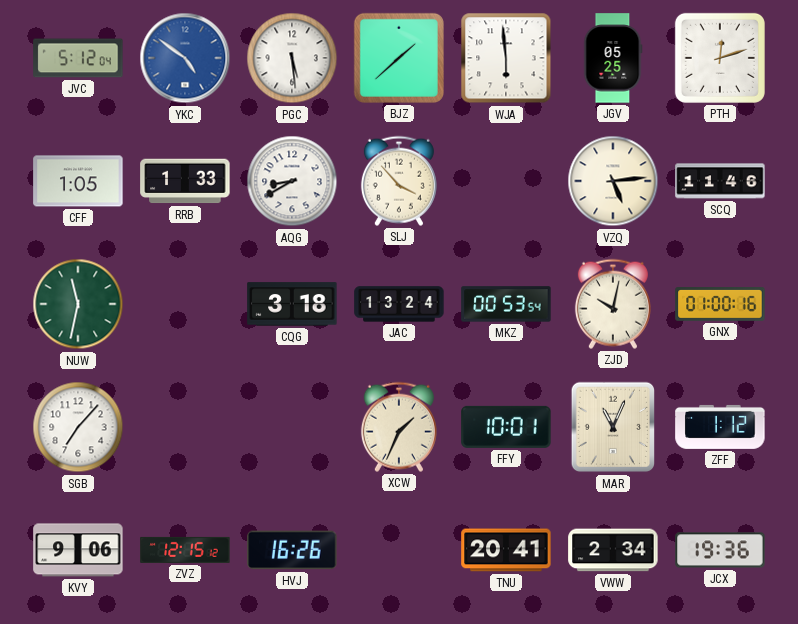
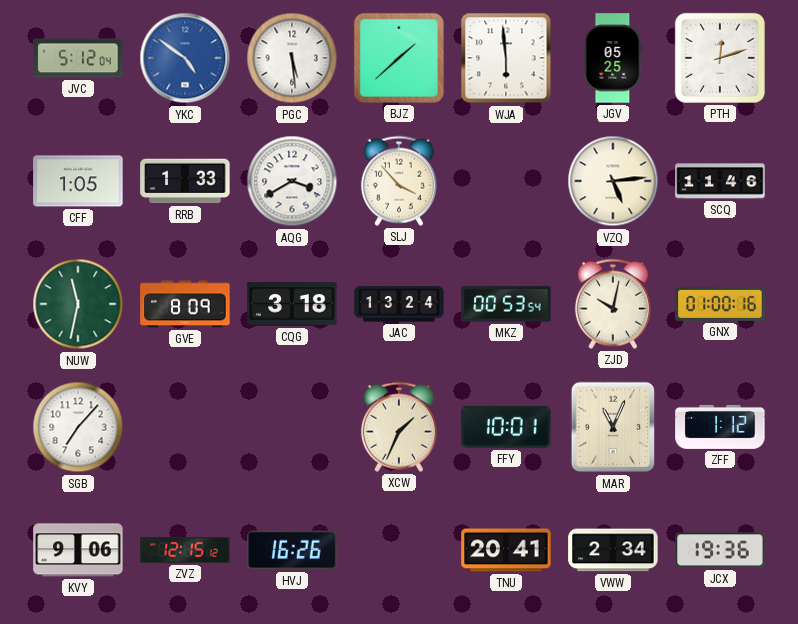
AQG: 8:40 -> 3:40
GVE: none -> 8:09
